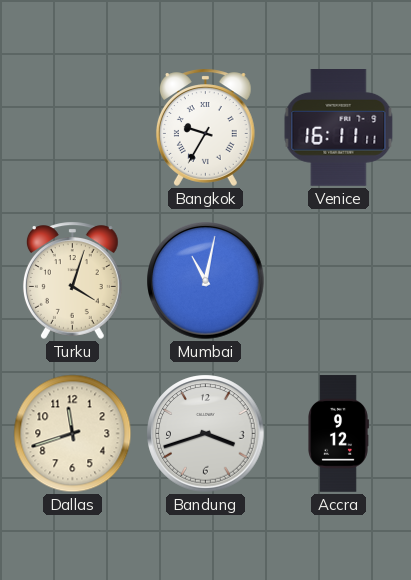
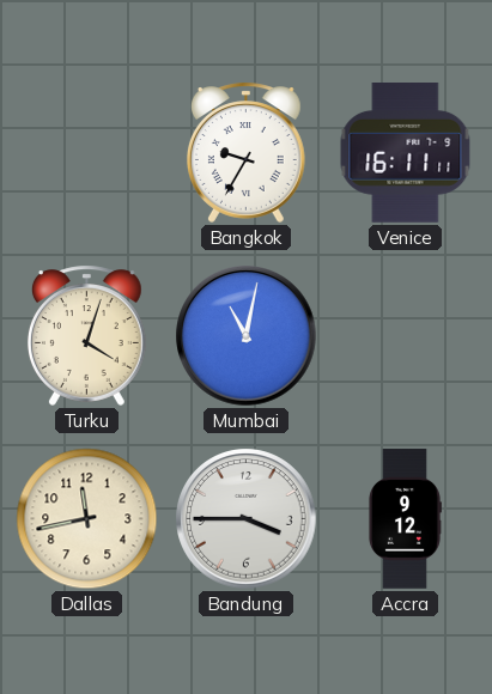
Dallas: 11:42 -> 11:43
Bandung: 3:42 -> 3:45
